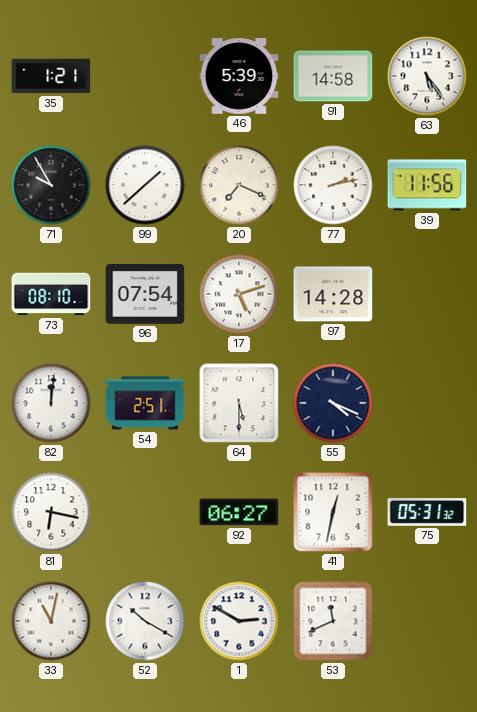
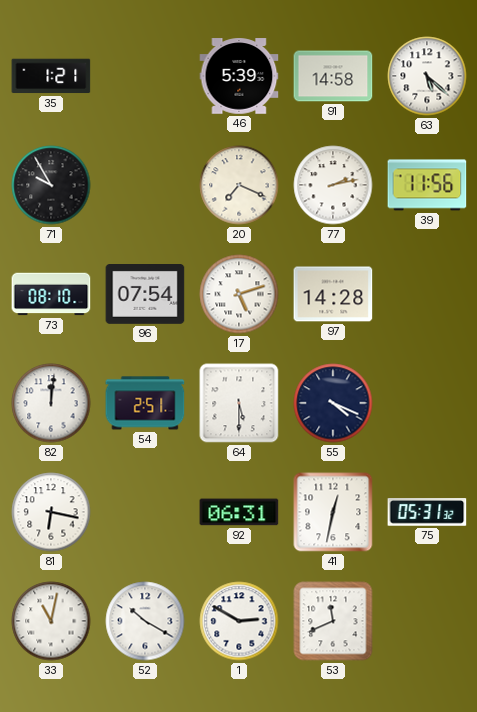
63: 5:24 -> 5:22
99: 1:38 -> none
92: 06:27 -> 06:31
